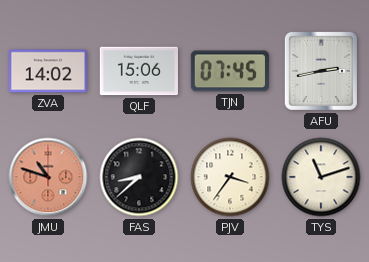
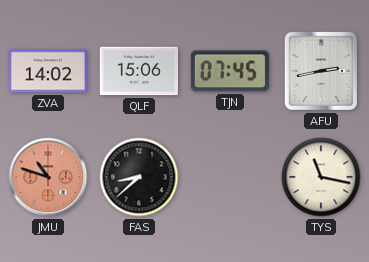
PJV: 3:36 -> none
TYS: 11:12 -> 11:17
